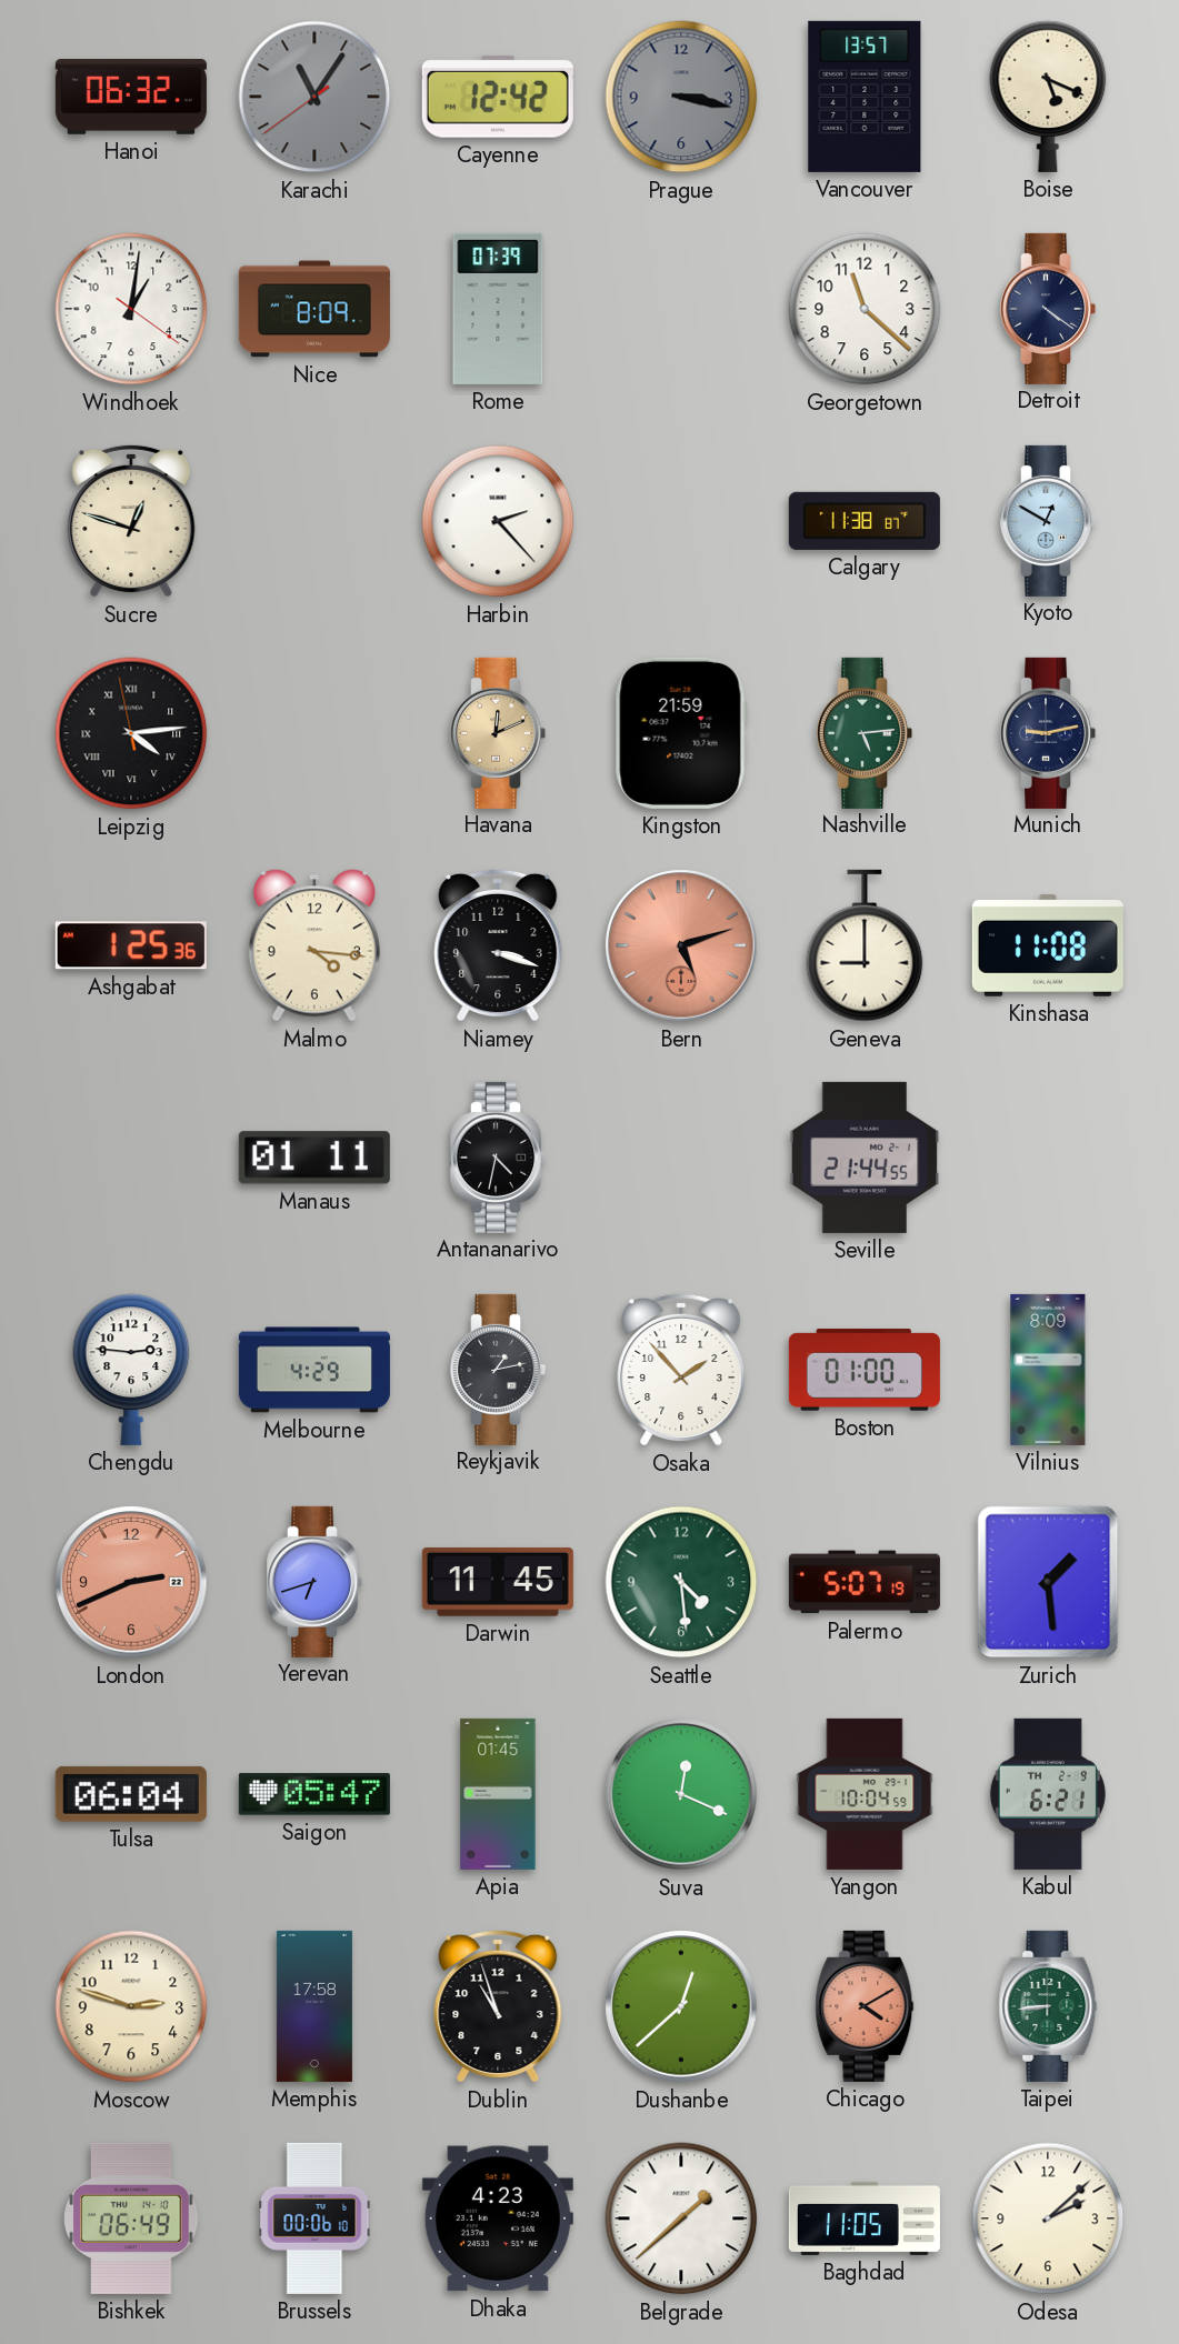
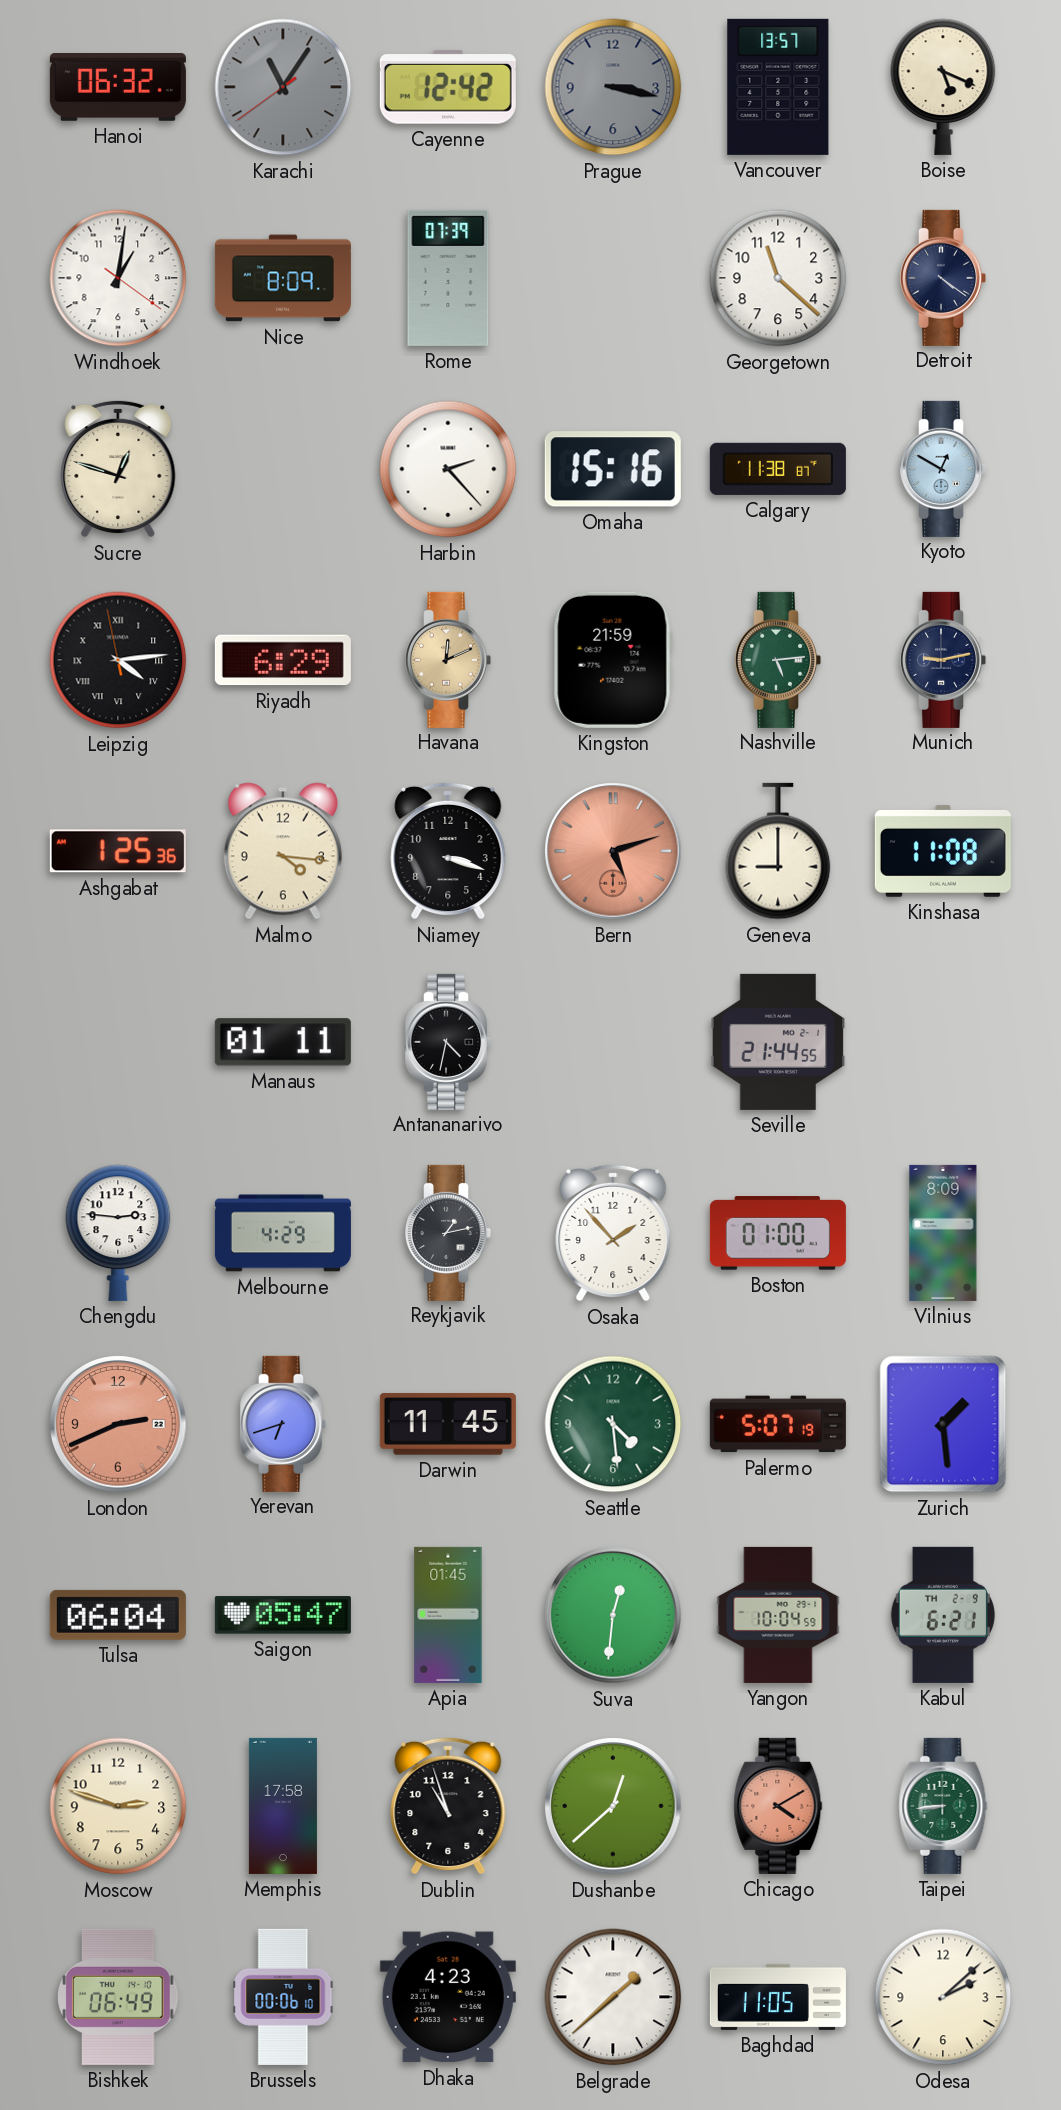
Omaha: none -> 15:16
Riyadh: none -> 6:29
Suva: 12:19 -> 12:31
